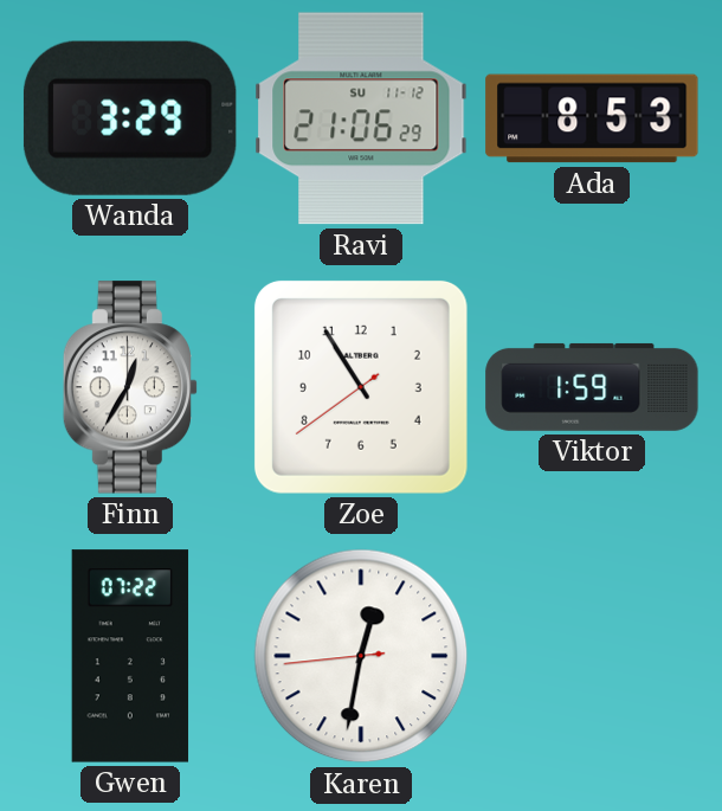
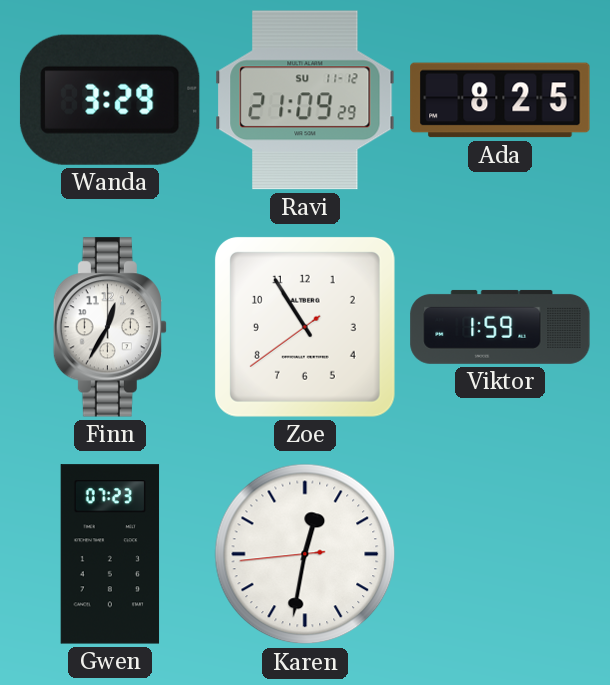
Ravi: 21:06 -> 21:09
Ada: 8:53 -> 8:25
Gwen: 07:22 -> 07:23
